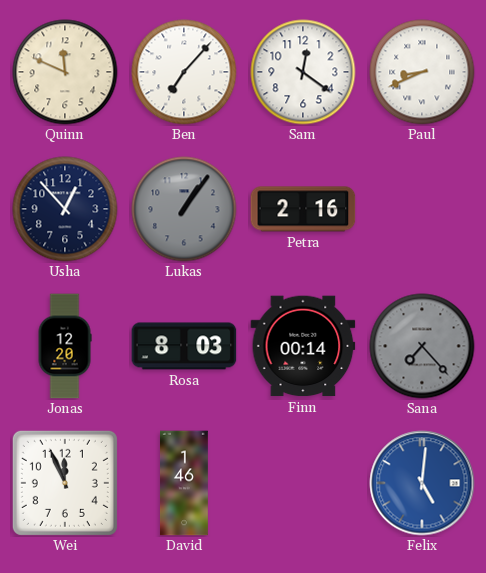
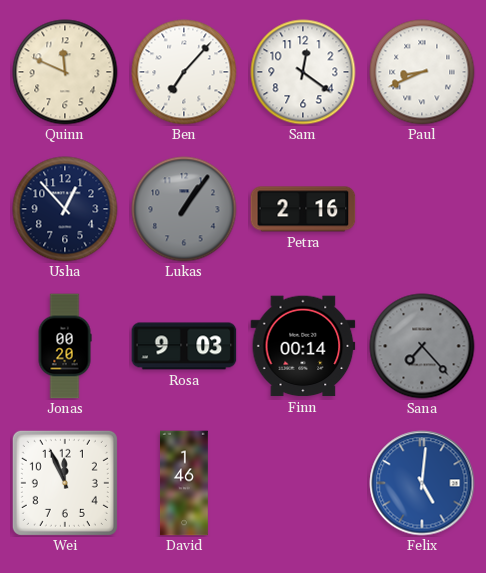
Jonas: 12:20 -> 00:20
Rosa: 8:03 -> 9:03
